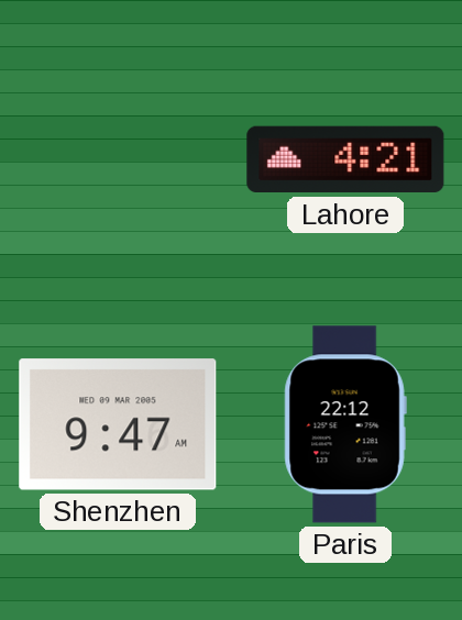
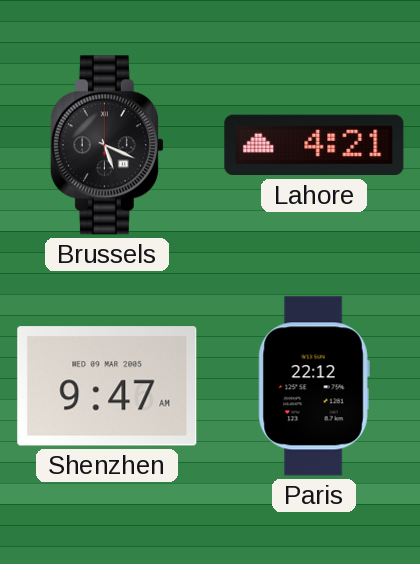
Brussels: none -> 5:19
